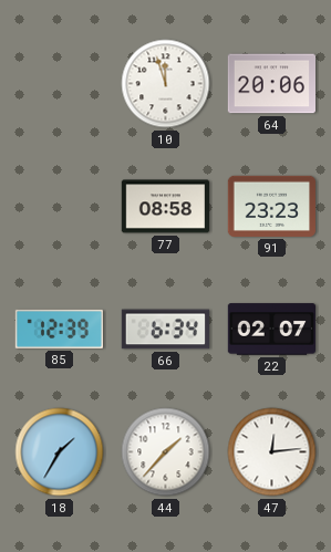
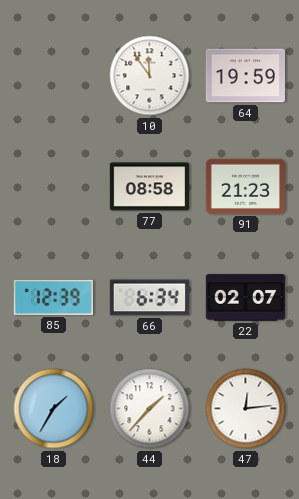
10: 11:57 -> 11:54
64: 20:06 -> 19:59
91: 23:23 -> 21:23
